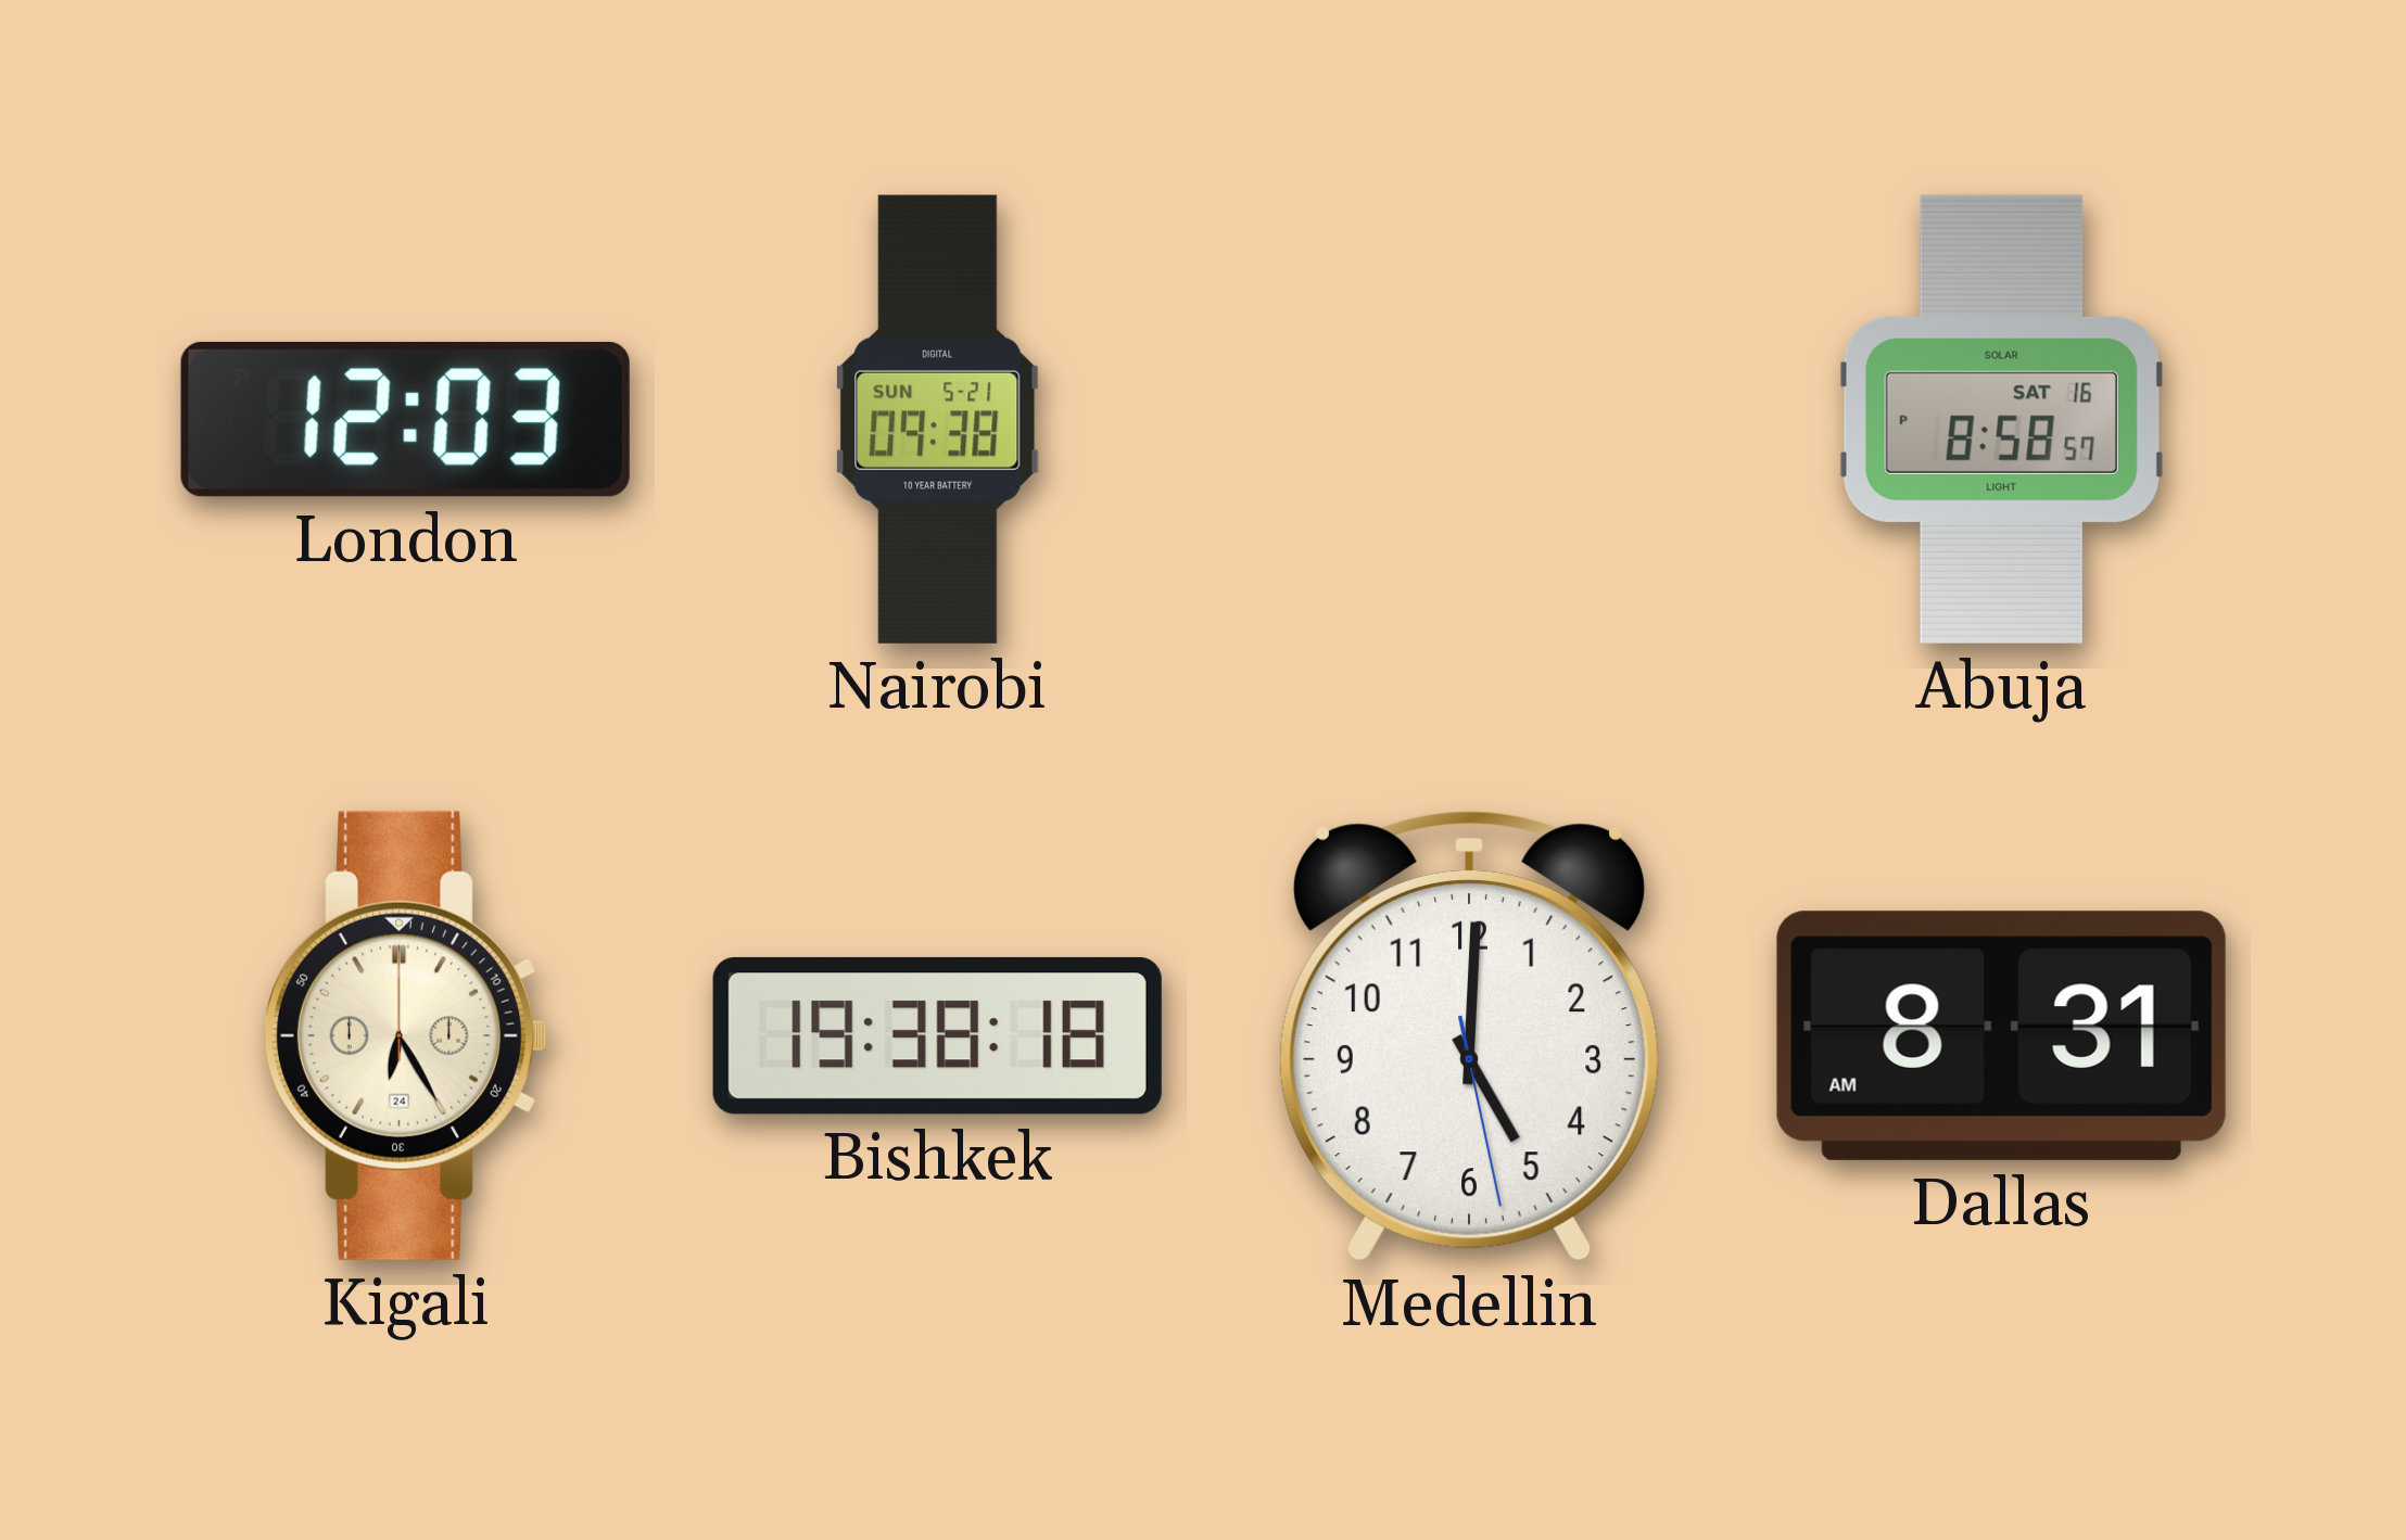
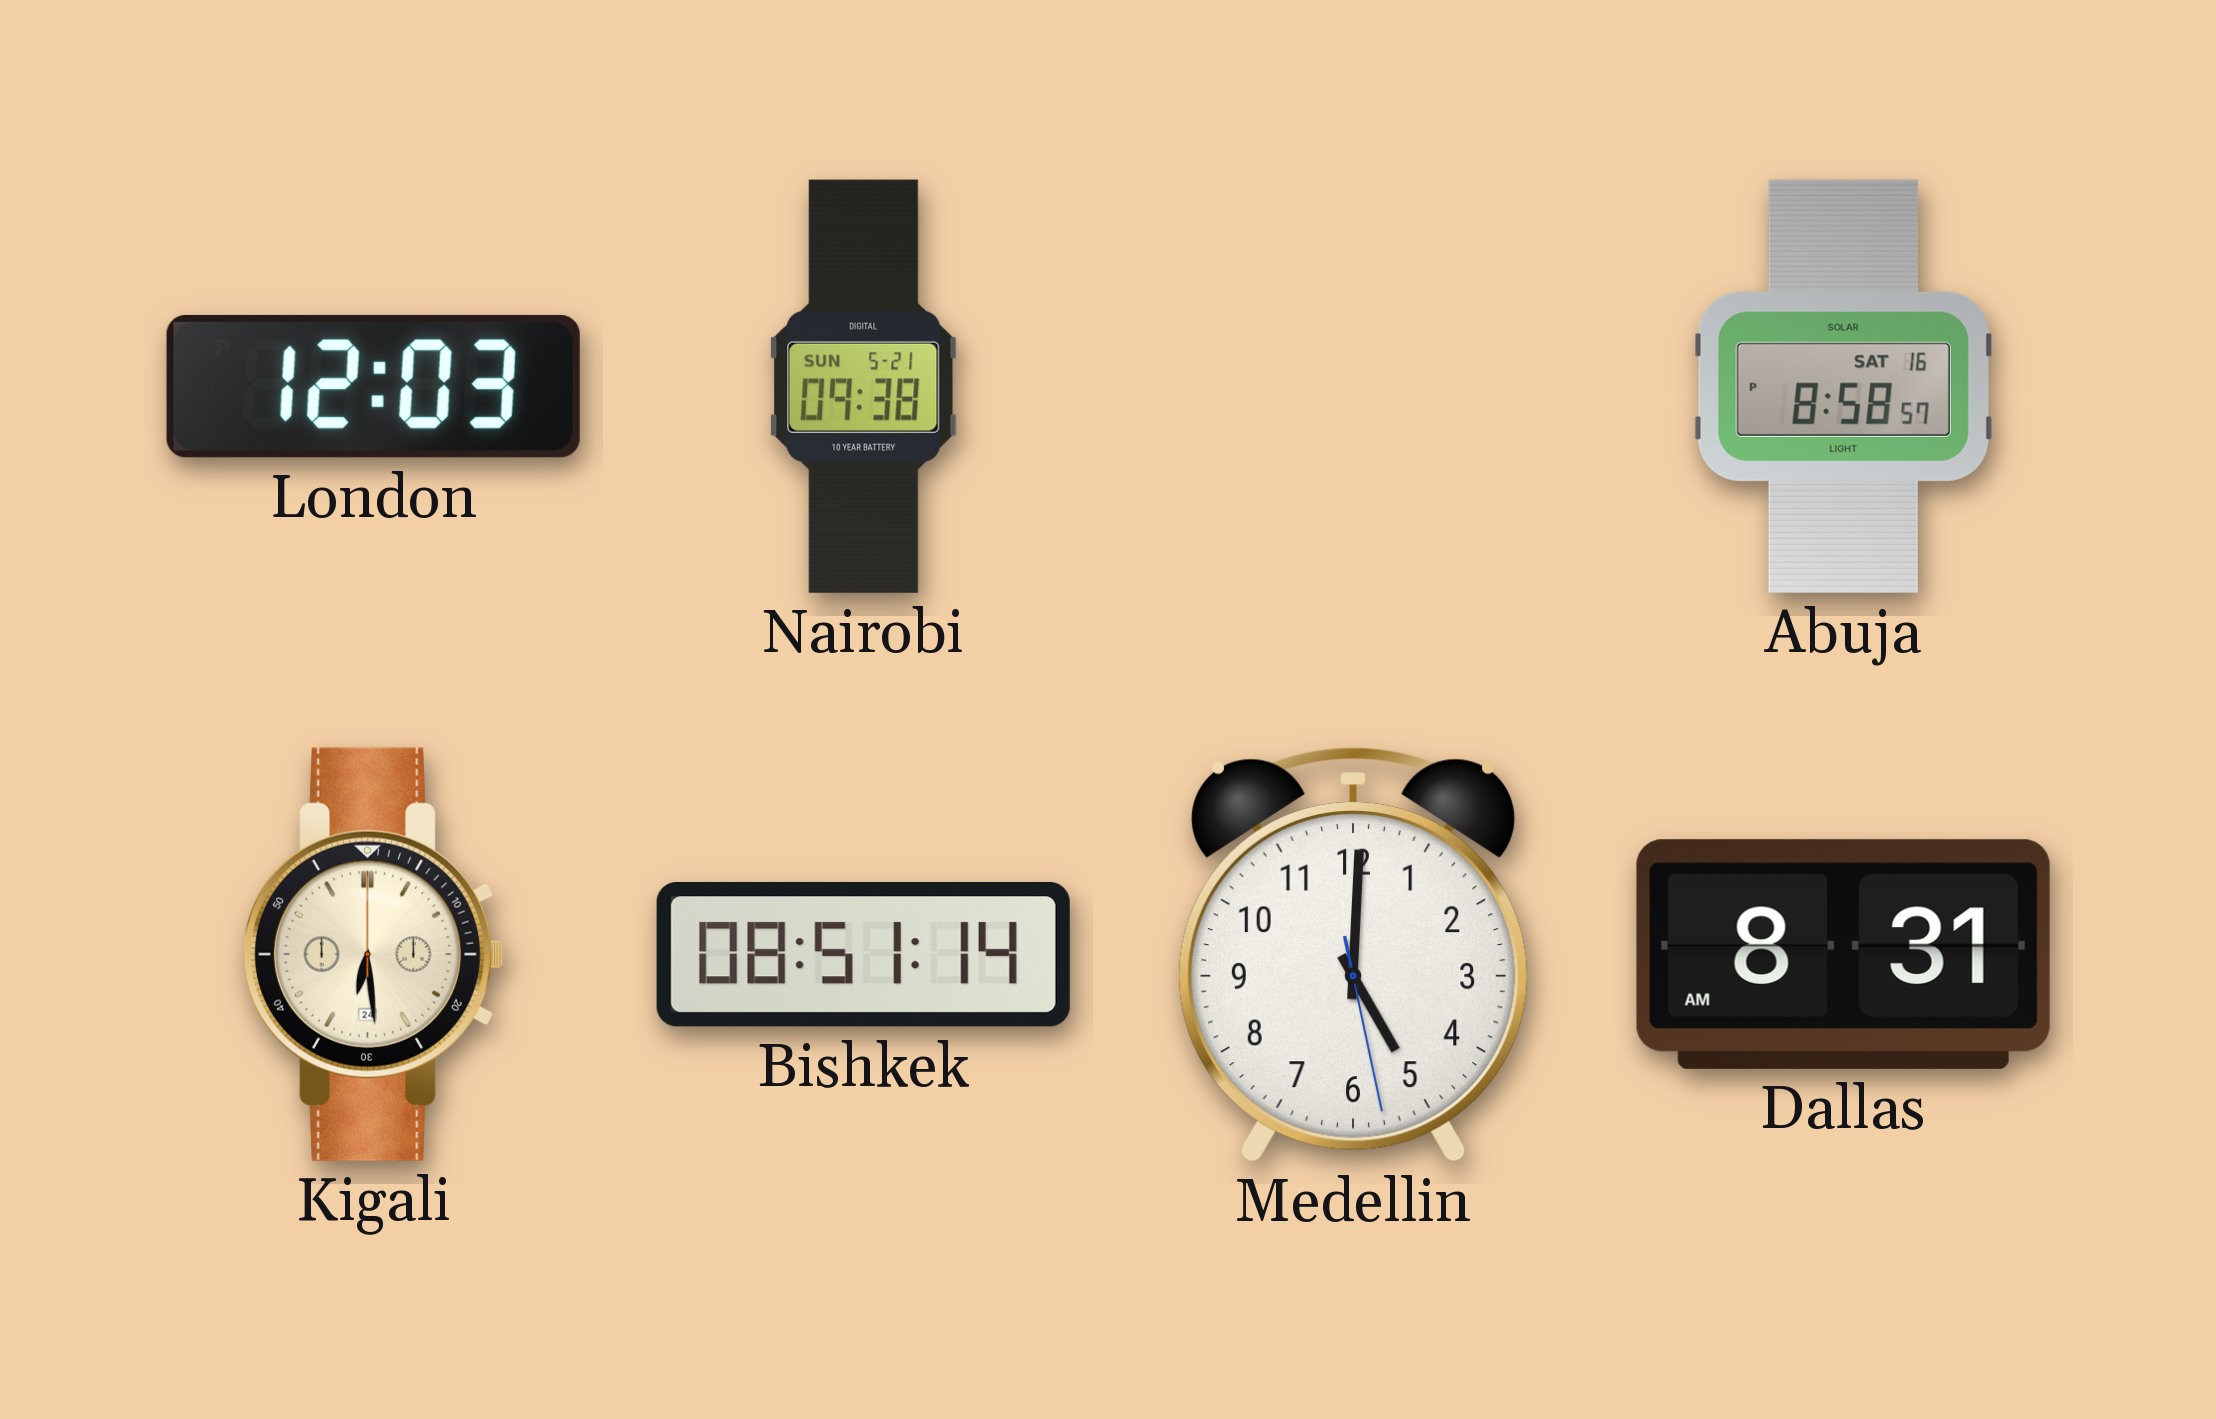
Kigali: 6:25 -> 6:29
Bishkek: 19:38 -> 08:51
